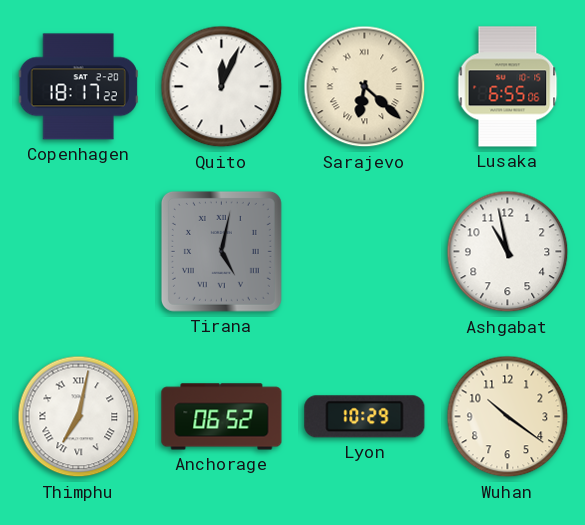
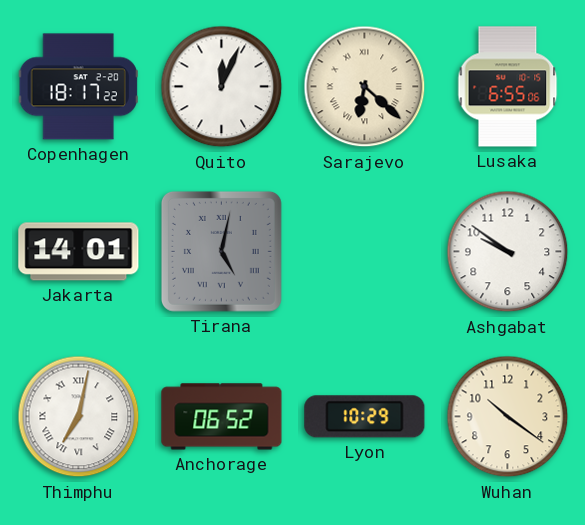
Jakarta: none -> 14:01
Ashgabat: 10:58 -> 9:51
